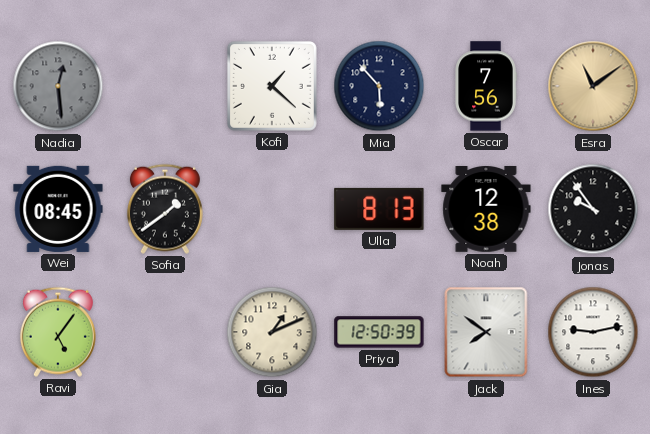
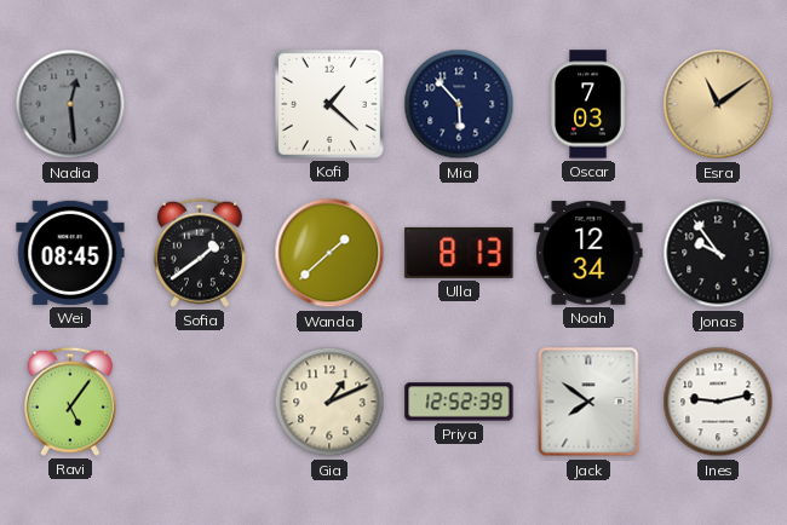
Oscar: 7:56 -> 7:03
Wanda: none -> 1:38
Noah: 12:38 -> 12:34
Priya: 12:50 -> 12:52
